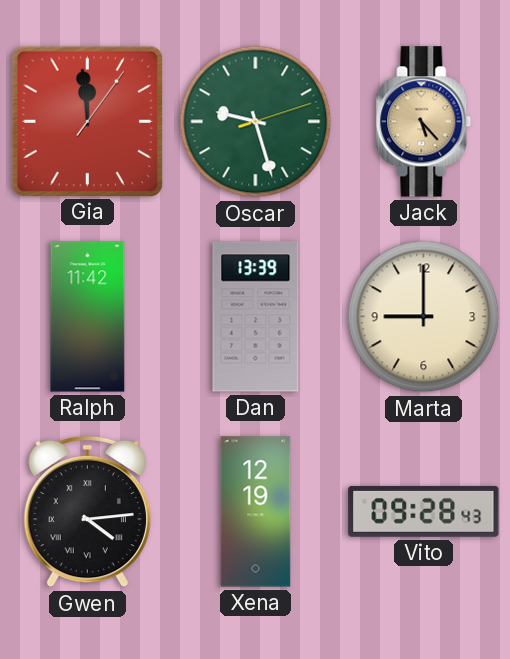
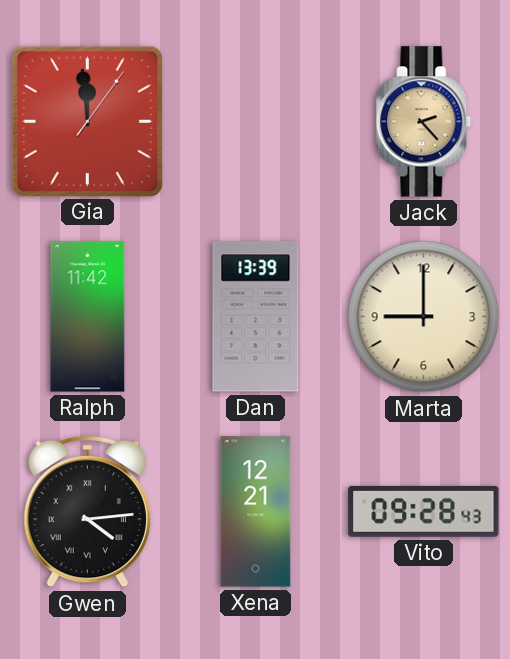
Oscar: 9:27 -> none
Jack: 5:23 -> 2:23
Xena: 12:19 -> 12:21
